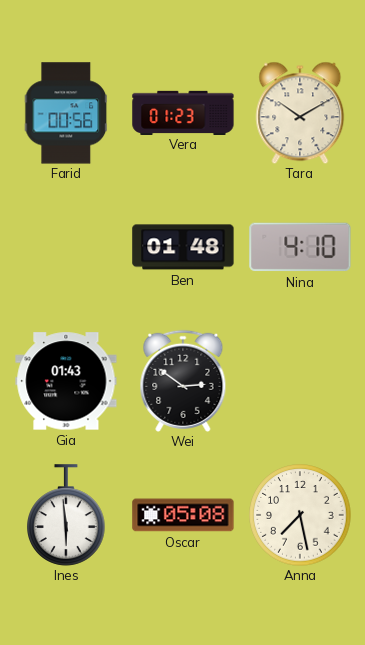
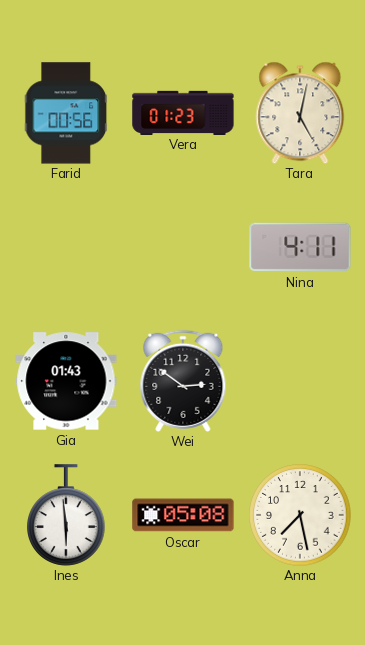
Tara: 10:10 -> 5:02
Ben: 01:48 -> none
Nina: 4:10 -> 4:11
